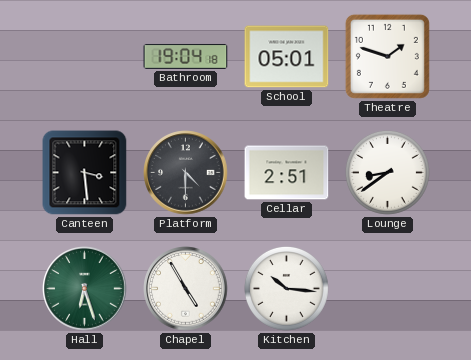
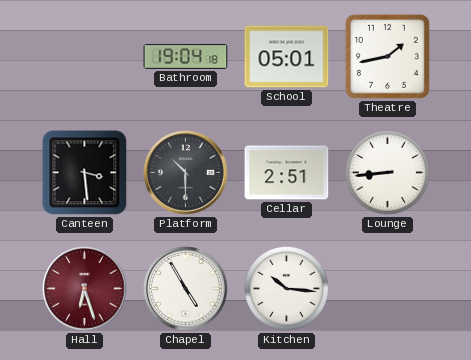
Theatre: 1:48 -> 1:43
Platform: 4:30 -> 10:30
Lounge: 8:39 -> 8:44
Hall dial: green -> burgundy
